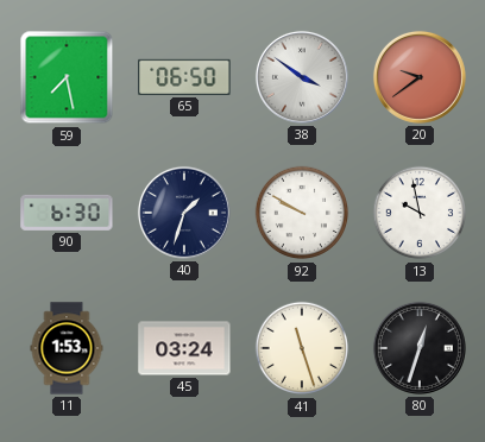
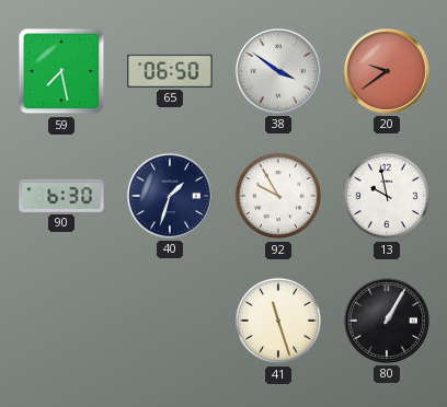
92: 9:50 -> 9:55
11: 1:53 -> none
45: 03:24 -> none
80: 12:33 -> 1:05
